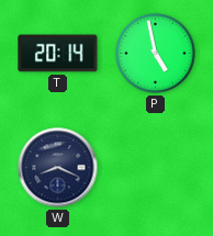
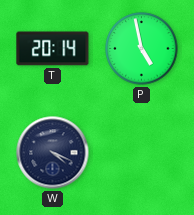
W: 8:19 -> 4:19
